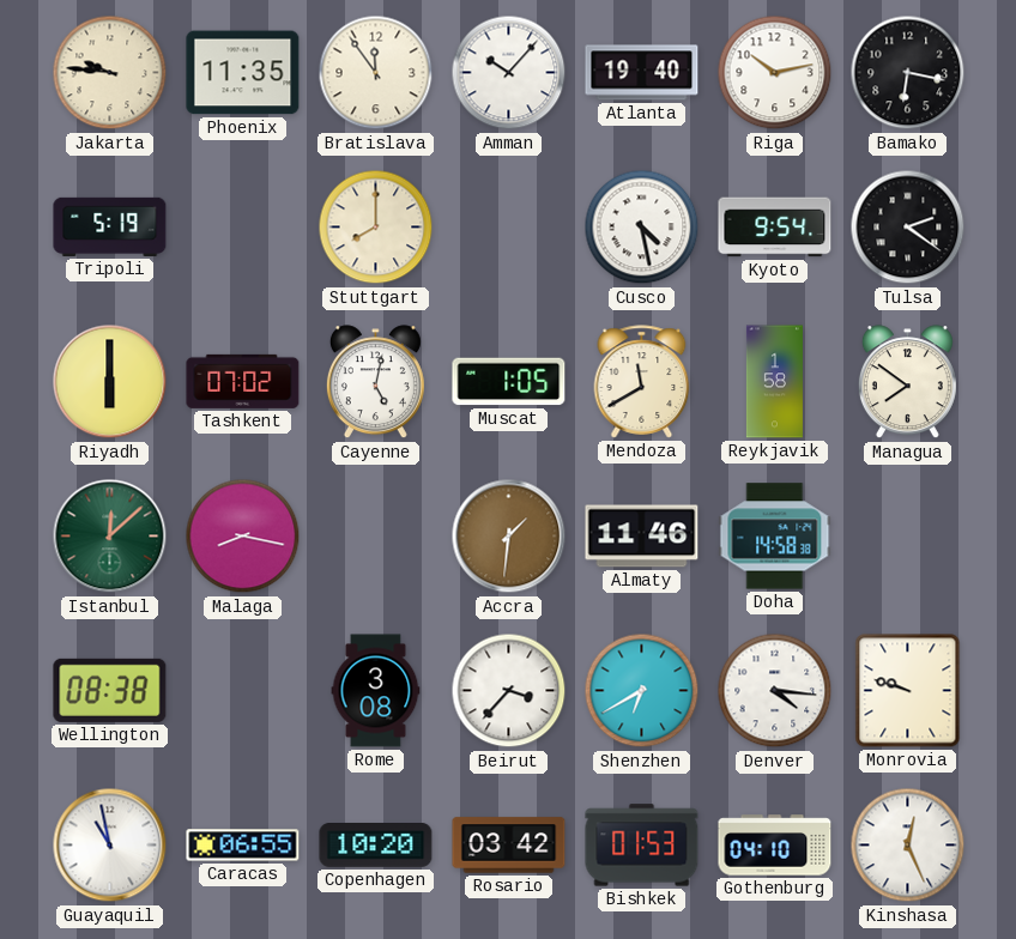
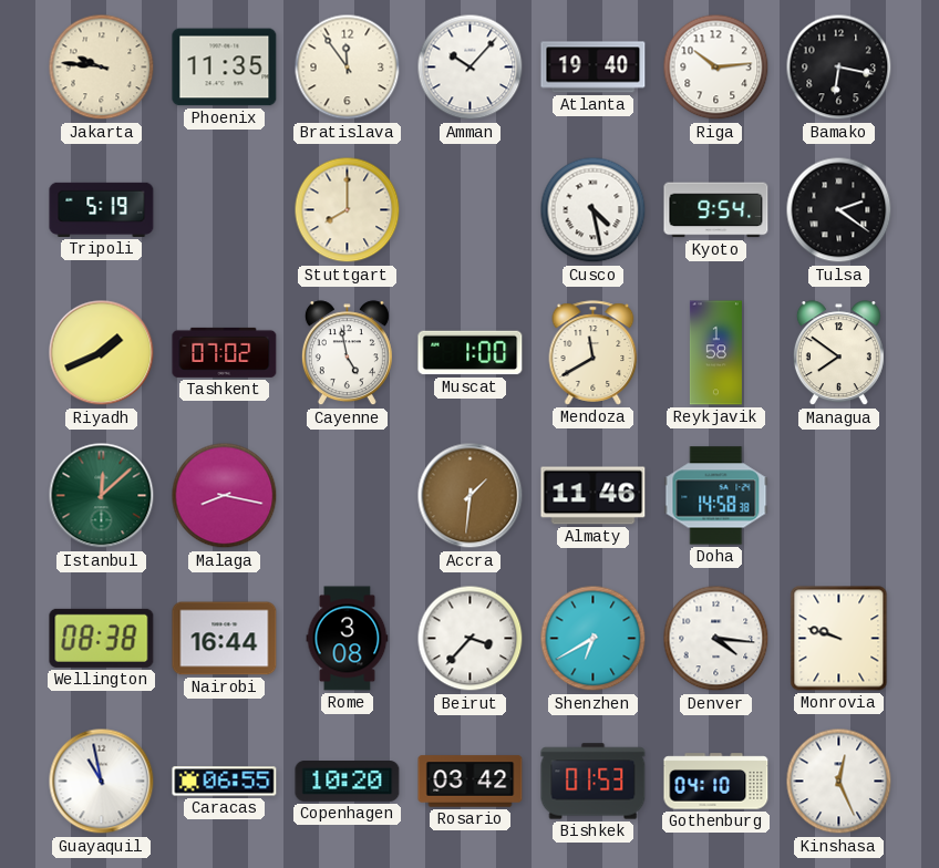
Riga: 10:13 -> 10:14
Riyadh: 6:00 -> 1:41
Cayenne: 5:02 -> 4:58
Muscat: 1:05 -> 1:00
Nairobi: none -> 16:44
